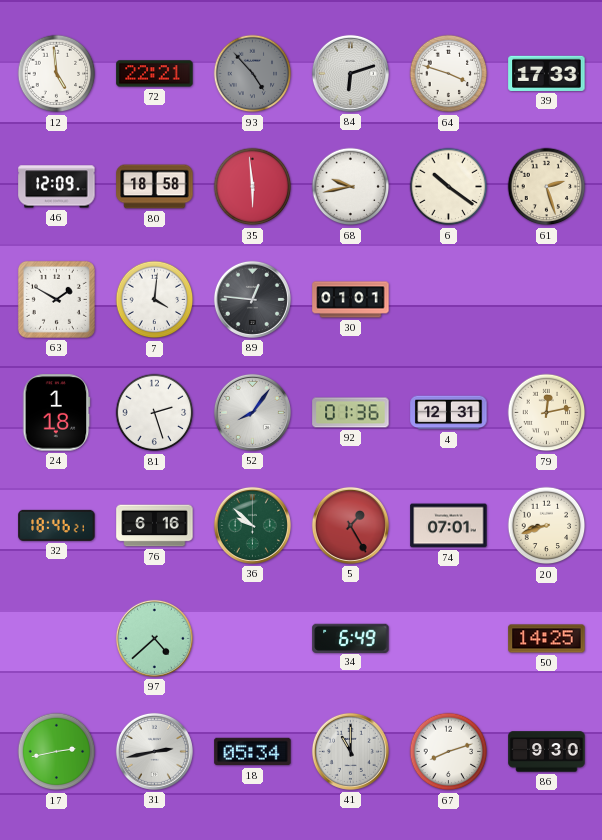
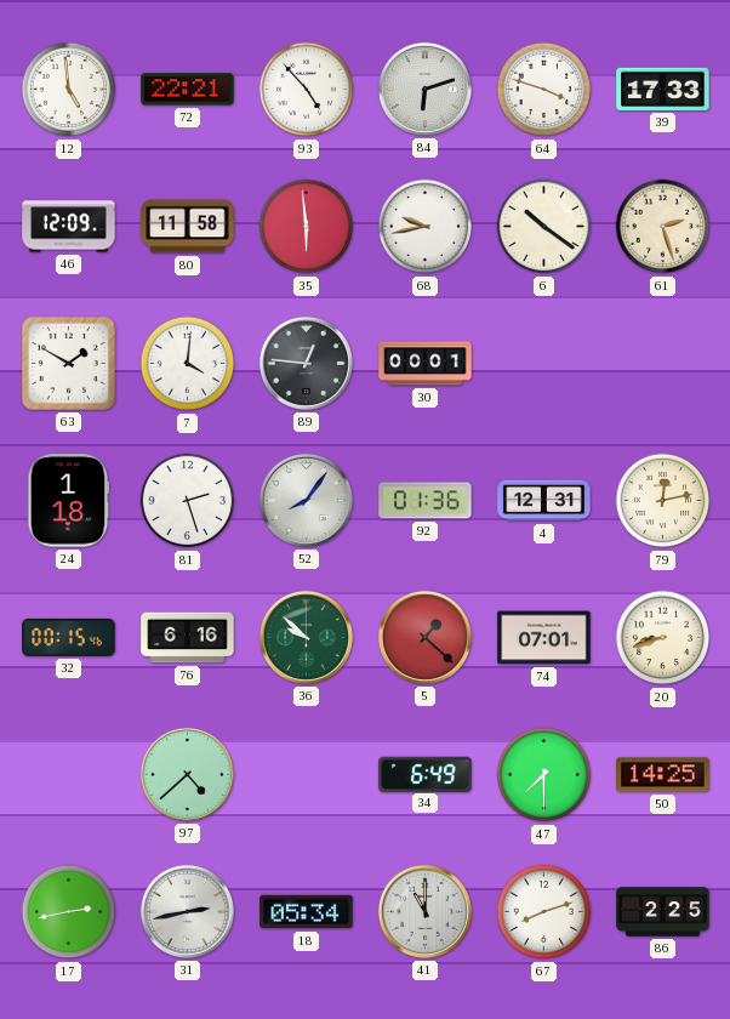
93 dial: grey -> white
80: 18:58 -> 11:58
30: 01:01 -> 00:01
32: 18:46 -> 00:15
5: 1:25 -> 1:22
47: none -> 7:30
86: 9:30 -> 2:25
